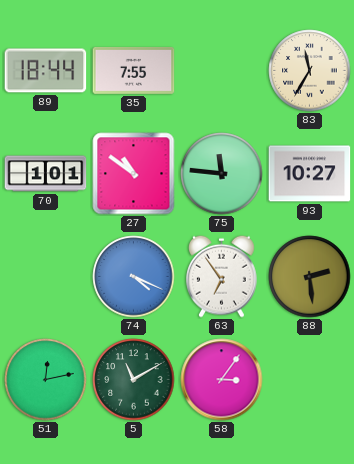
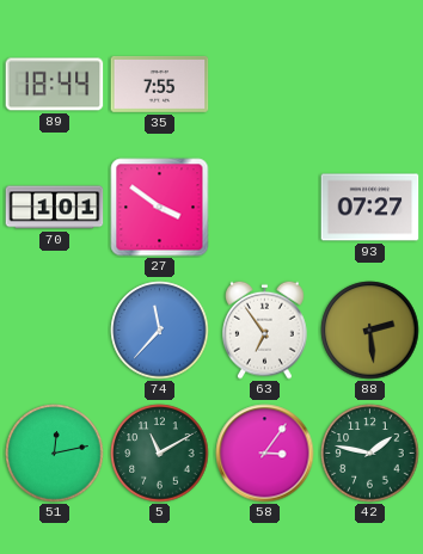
83: 11:35 -> none
27: 10:51 -> 3:51
75: 11:46 -> none
93: 10:27 -> 07:27
74: 4:19 -> 11:37
42: none -> 1:47
